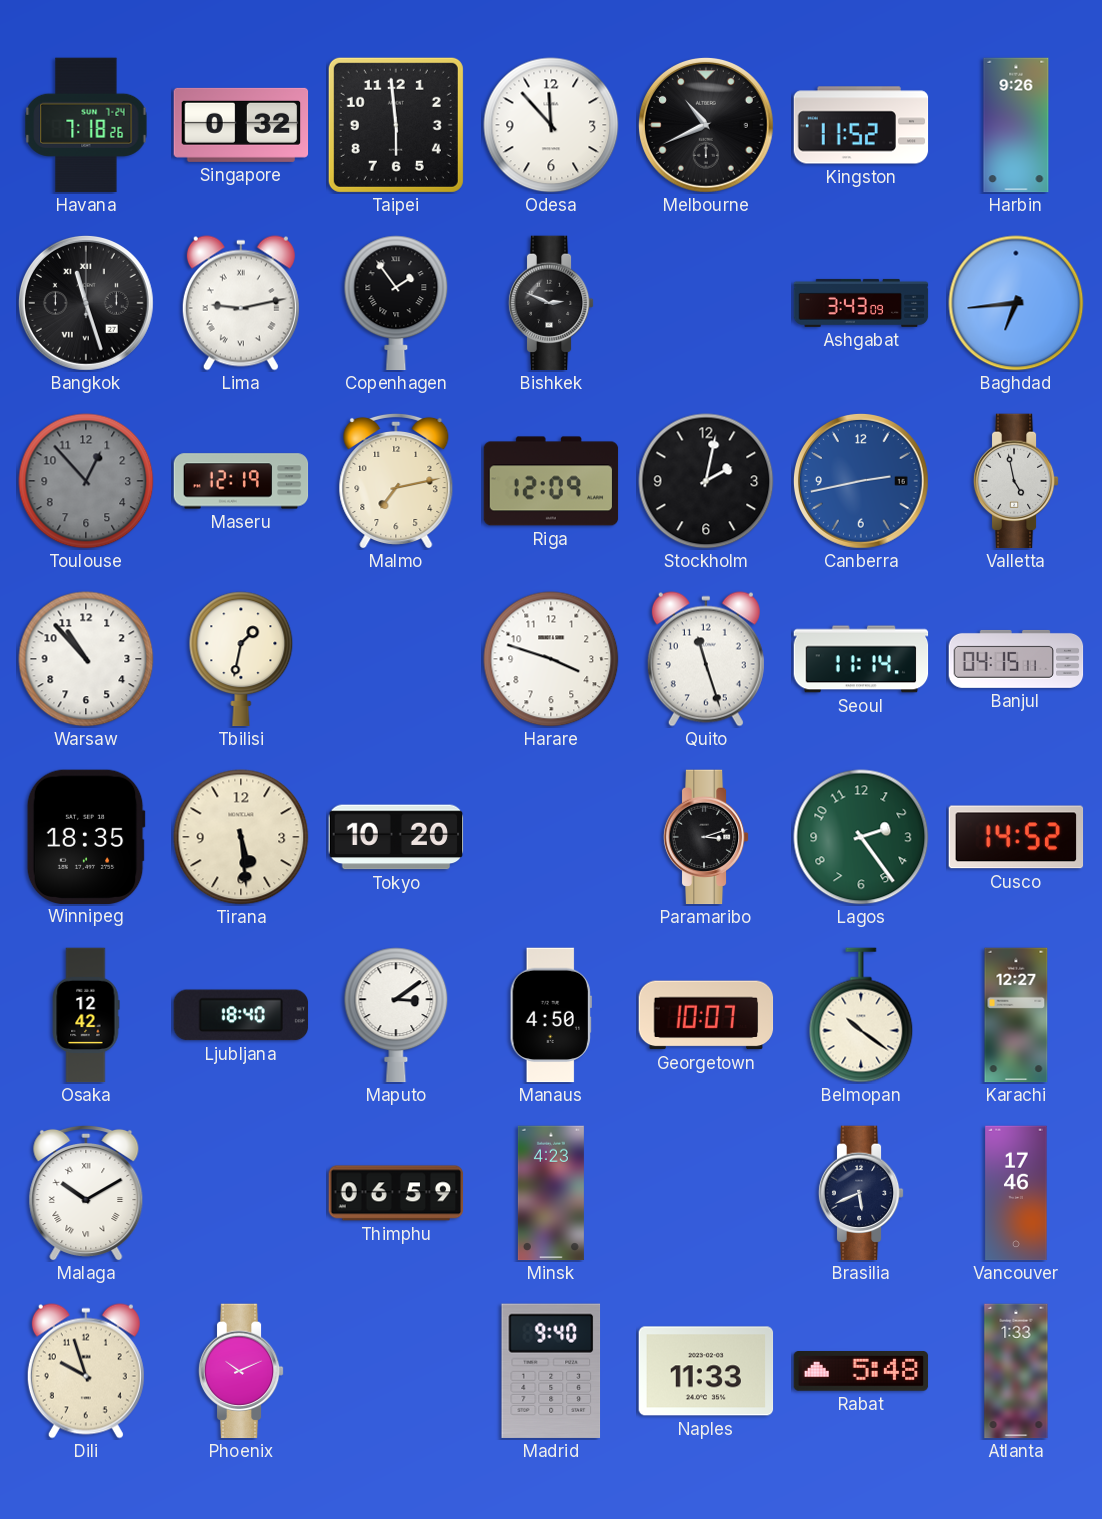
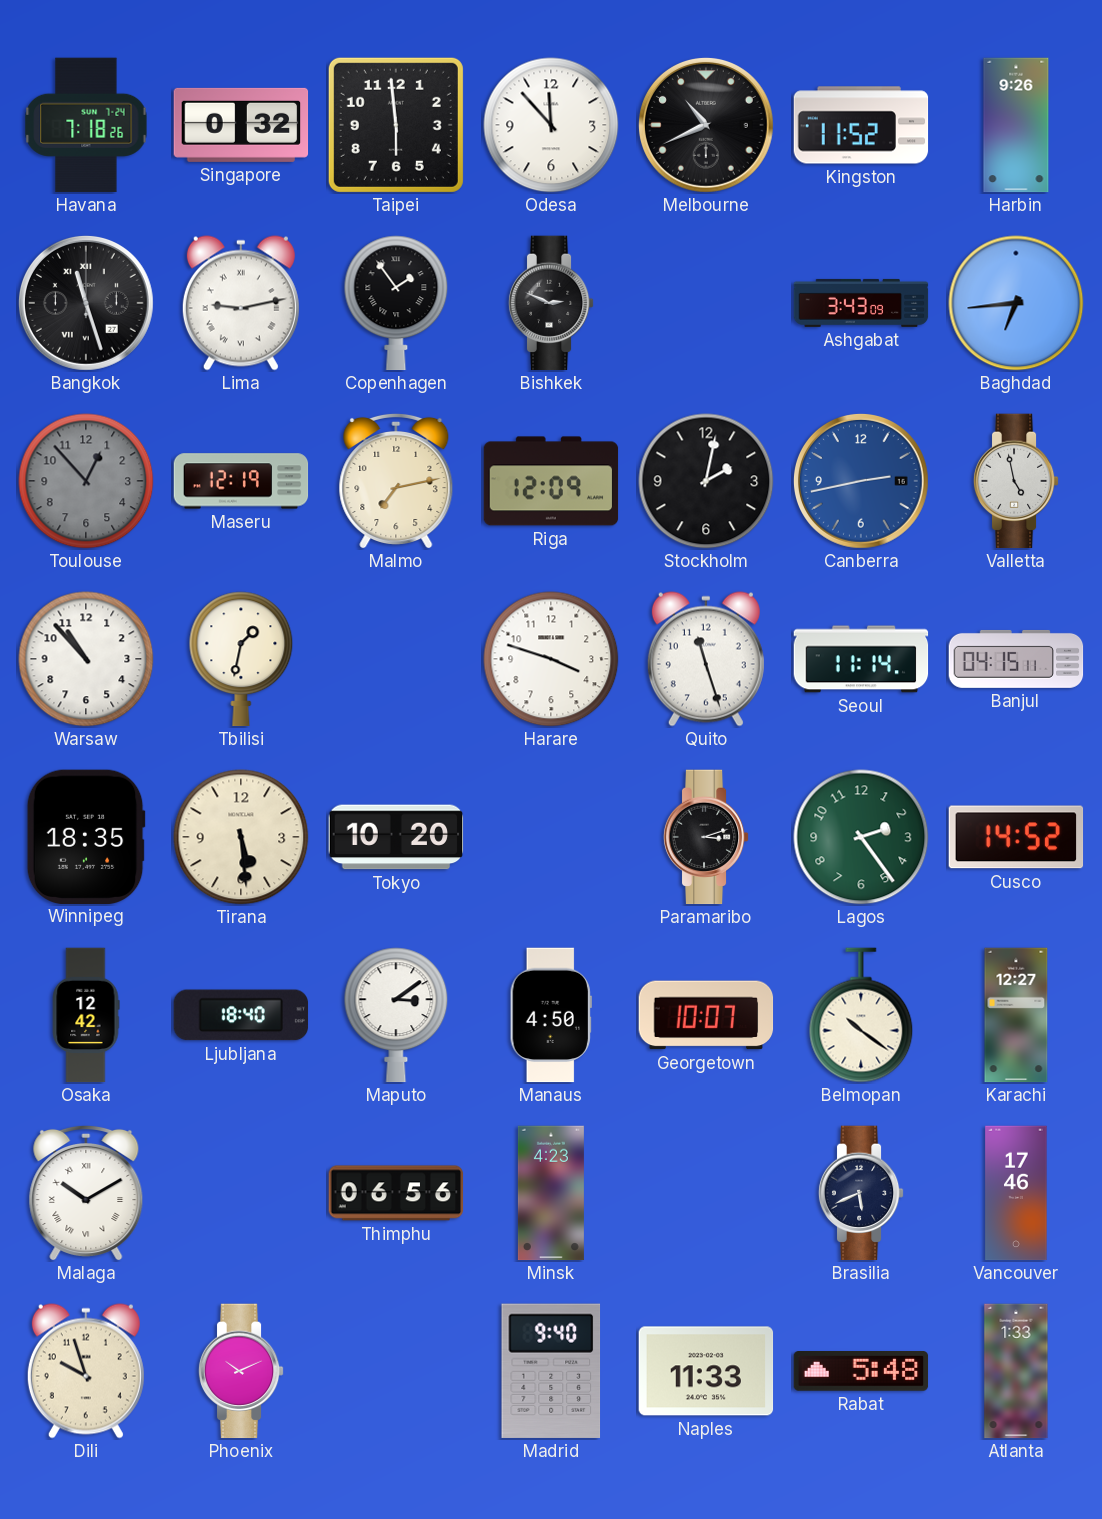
Thimphu: 06:59 -> 06:56
